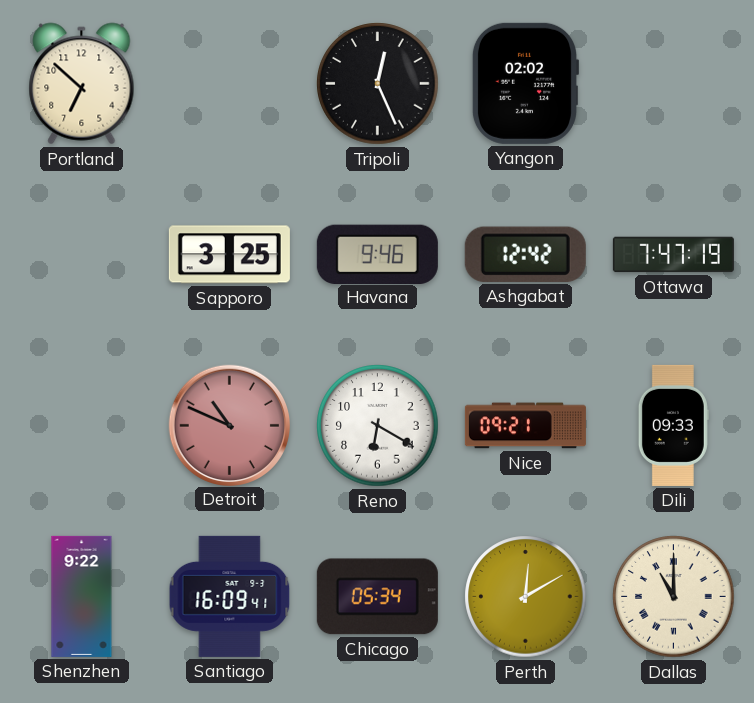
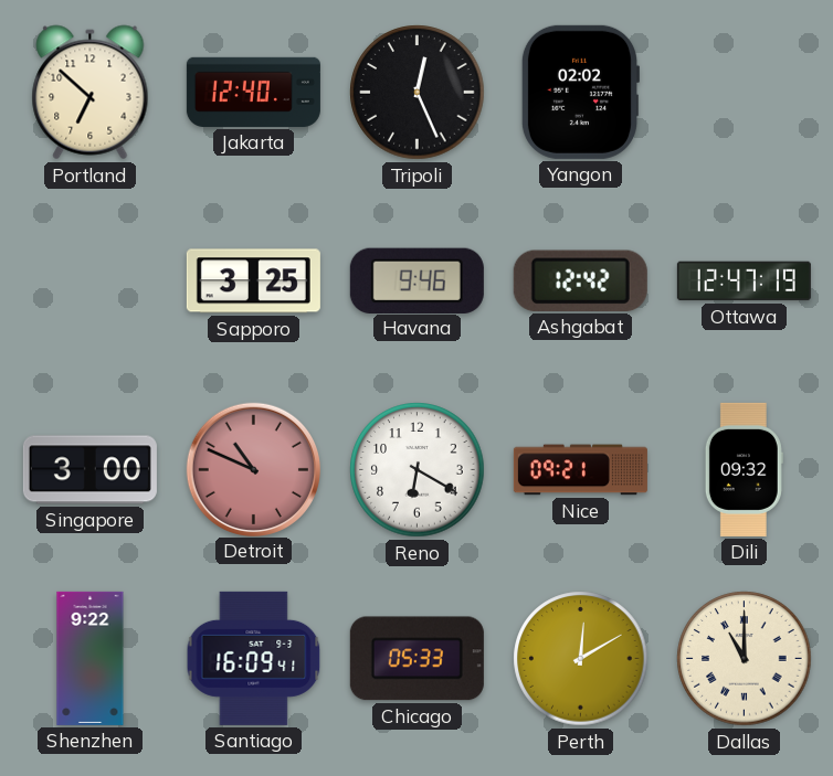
Jakarta: none -> 12:40
Ottawa: 7:47 -> 12:47
Singapore: none -> 3:00
Dili: 09:33 -> 09:32
Chicago: 05:34 -> 05:33
